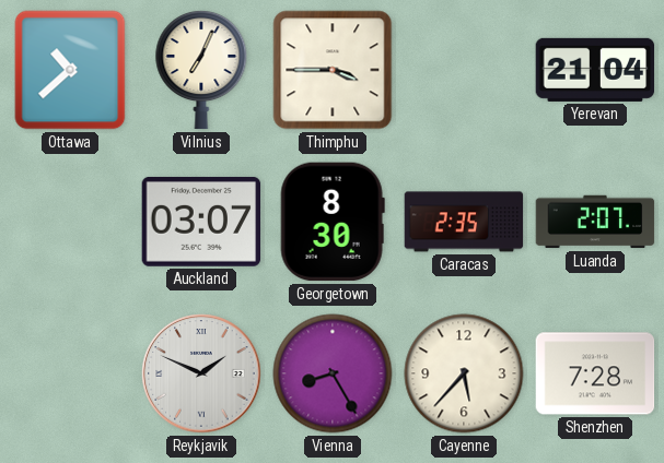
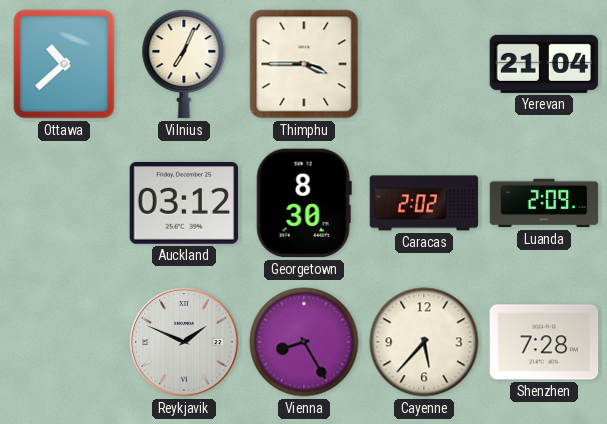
Auckland: 03:07 -> 03:12
Caracas: 2:35 -> 2:02
Luanda: 2:07 -> 2:09
